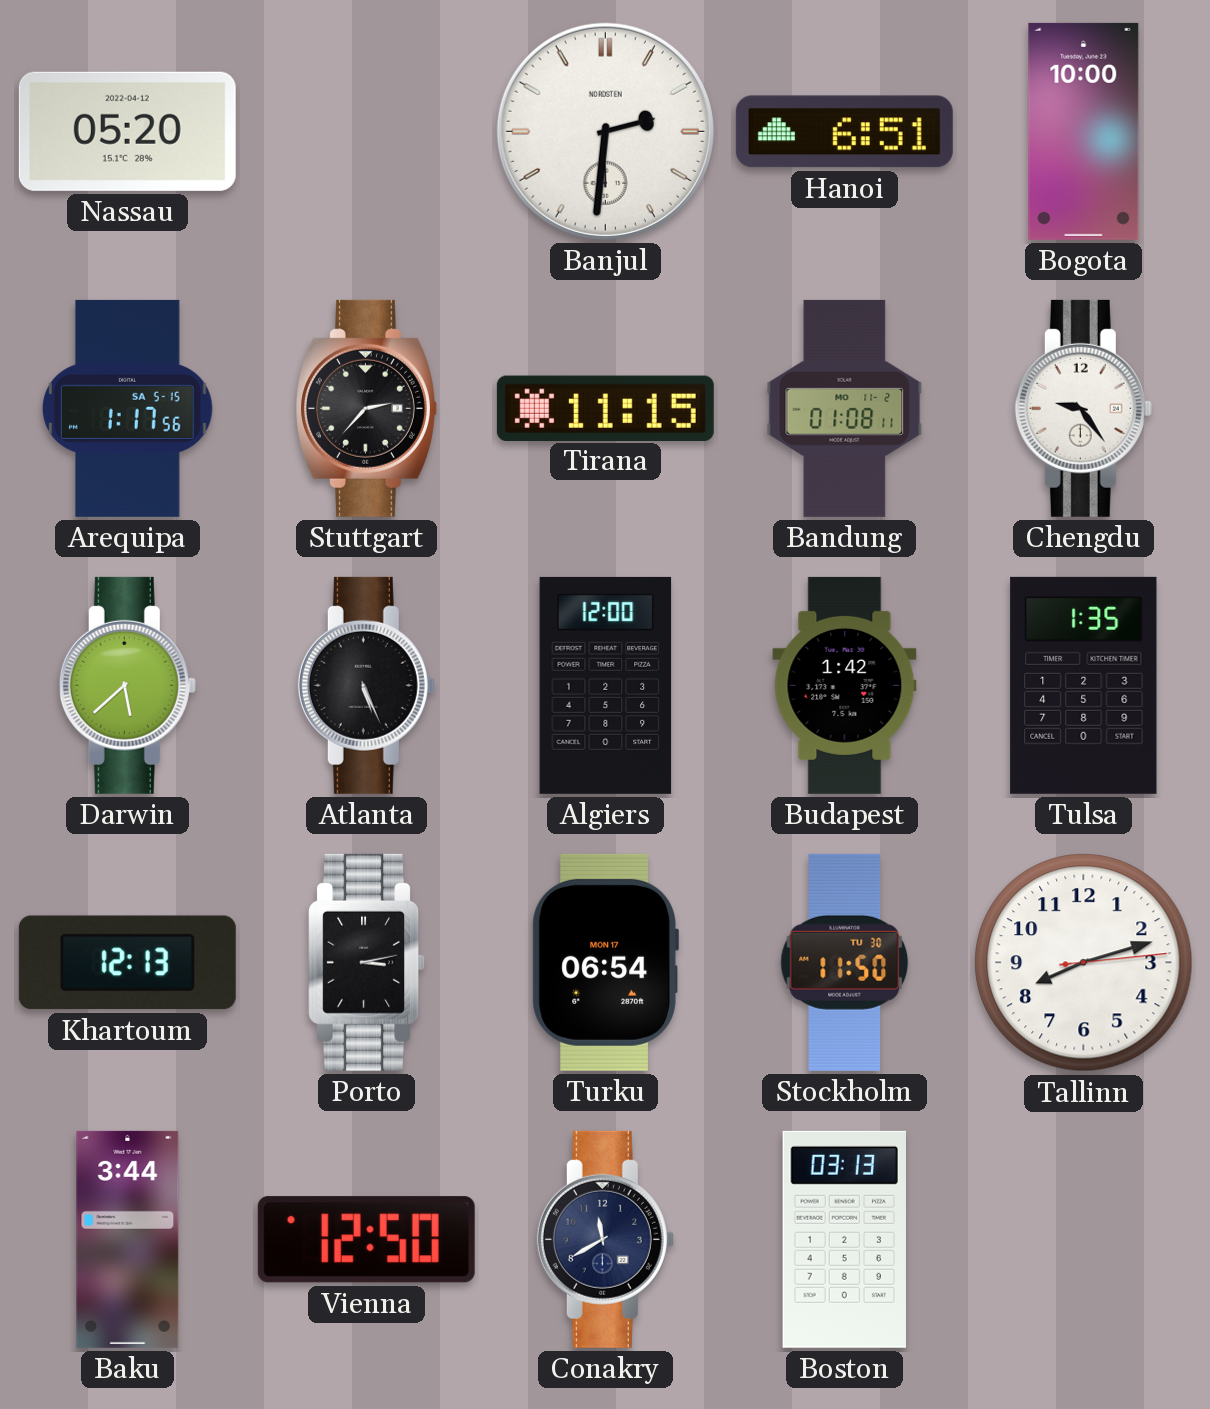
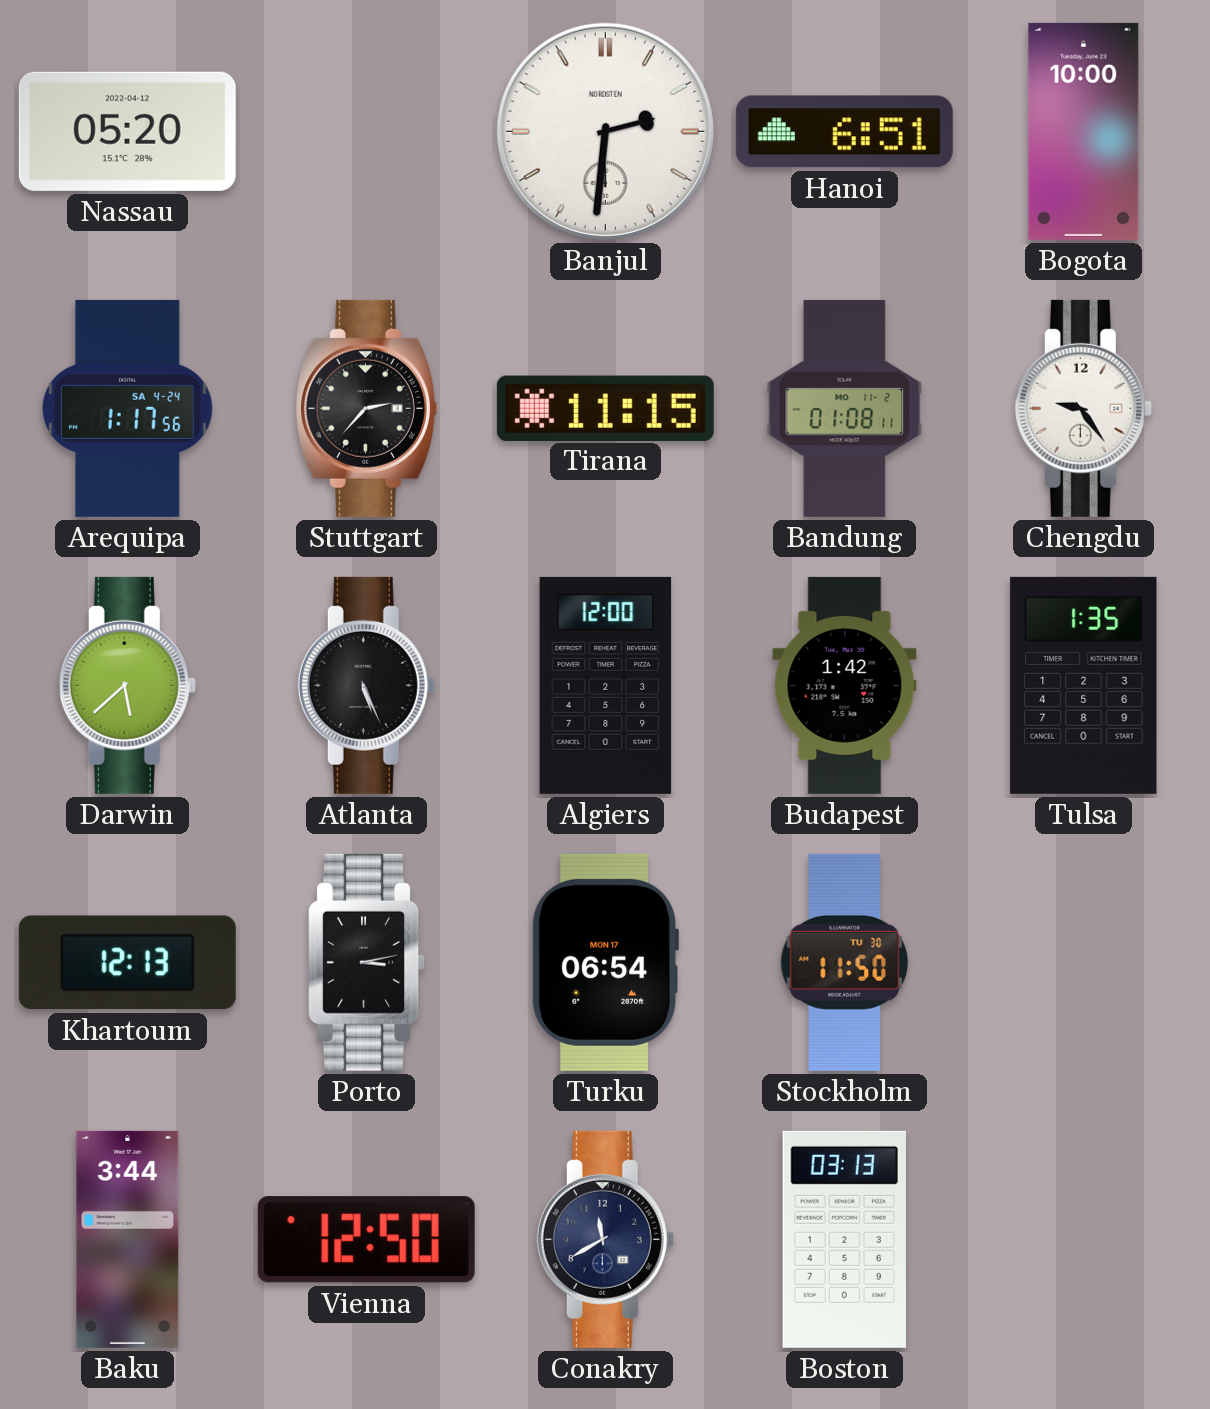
Arequipa date: SA 5-15 -> SA 4-24
Tallinn: 8:12 -> none
